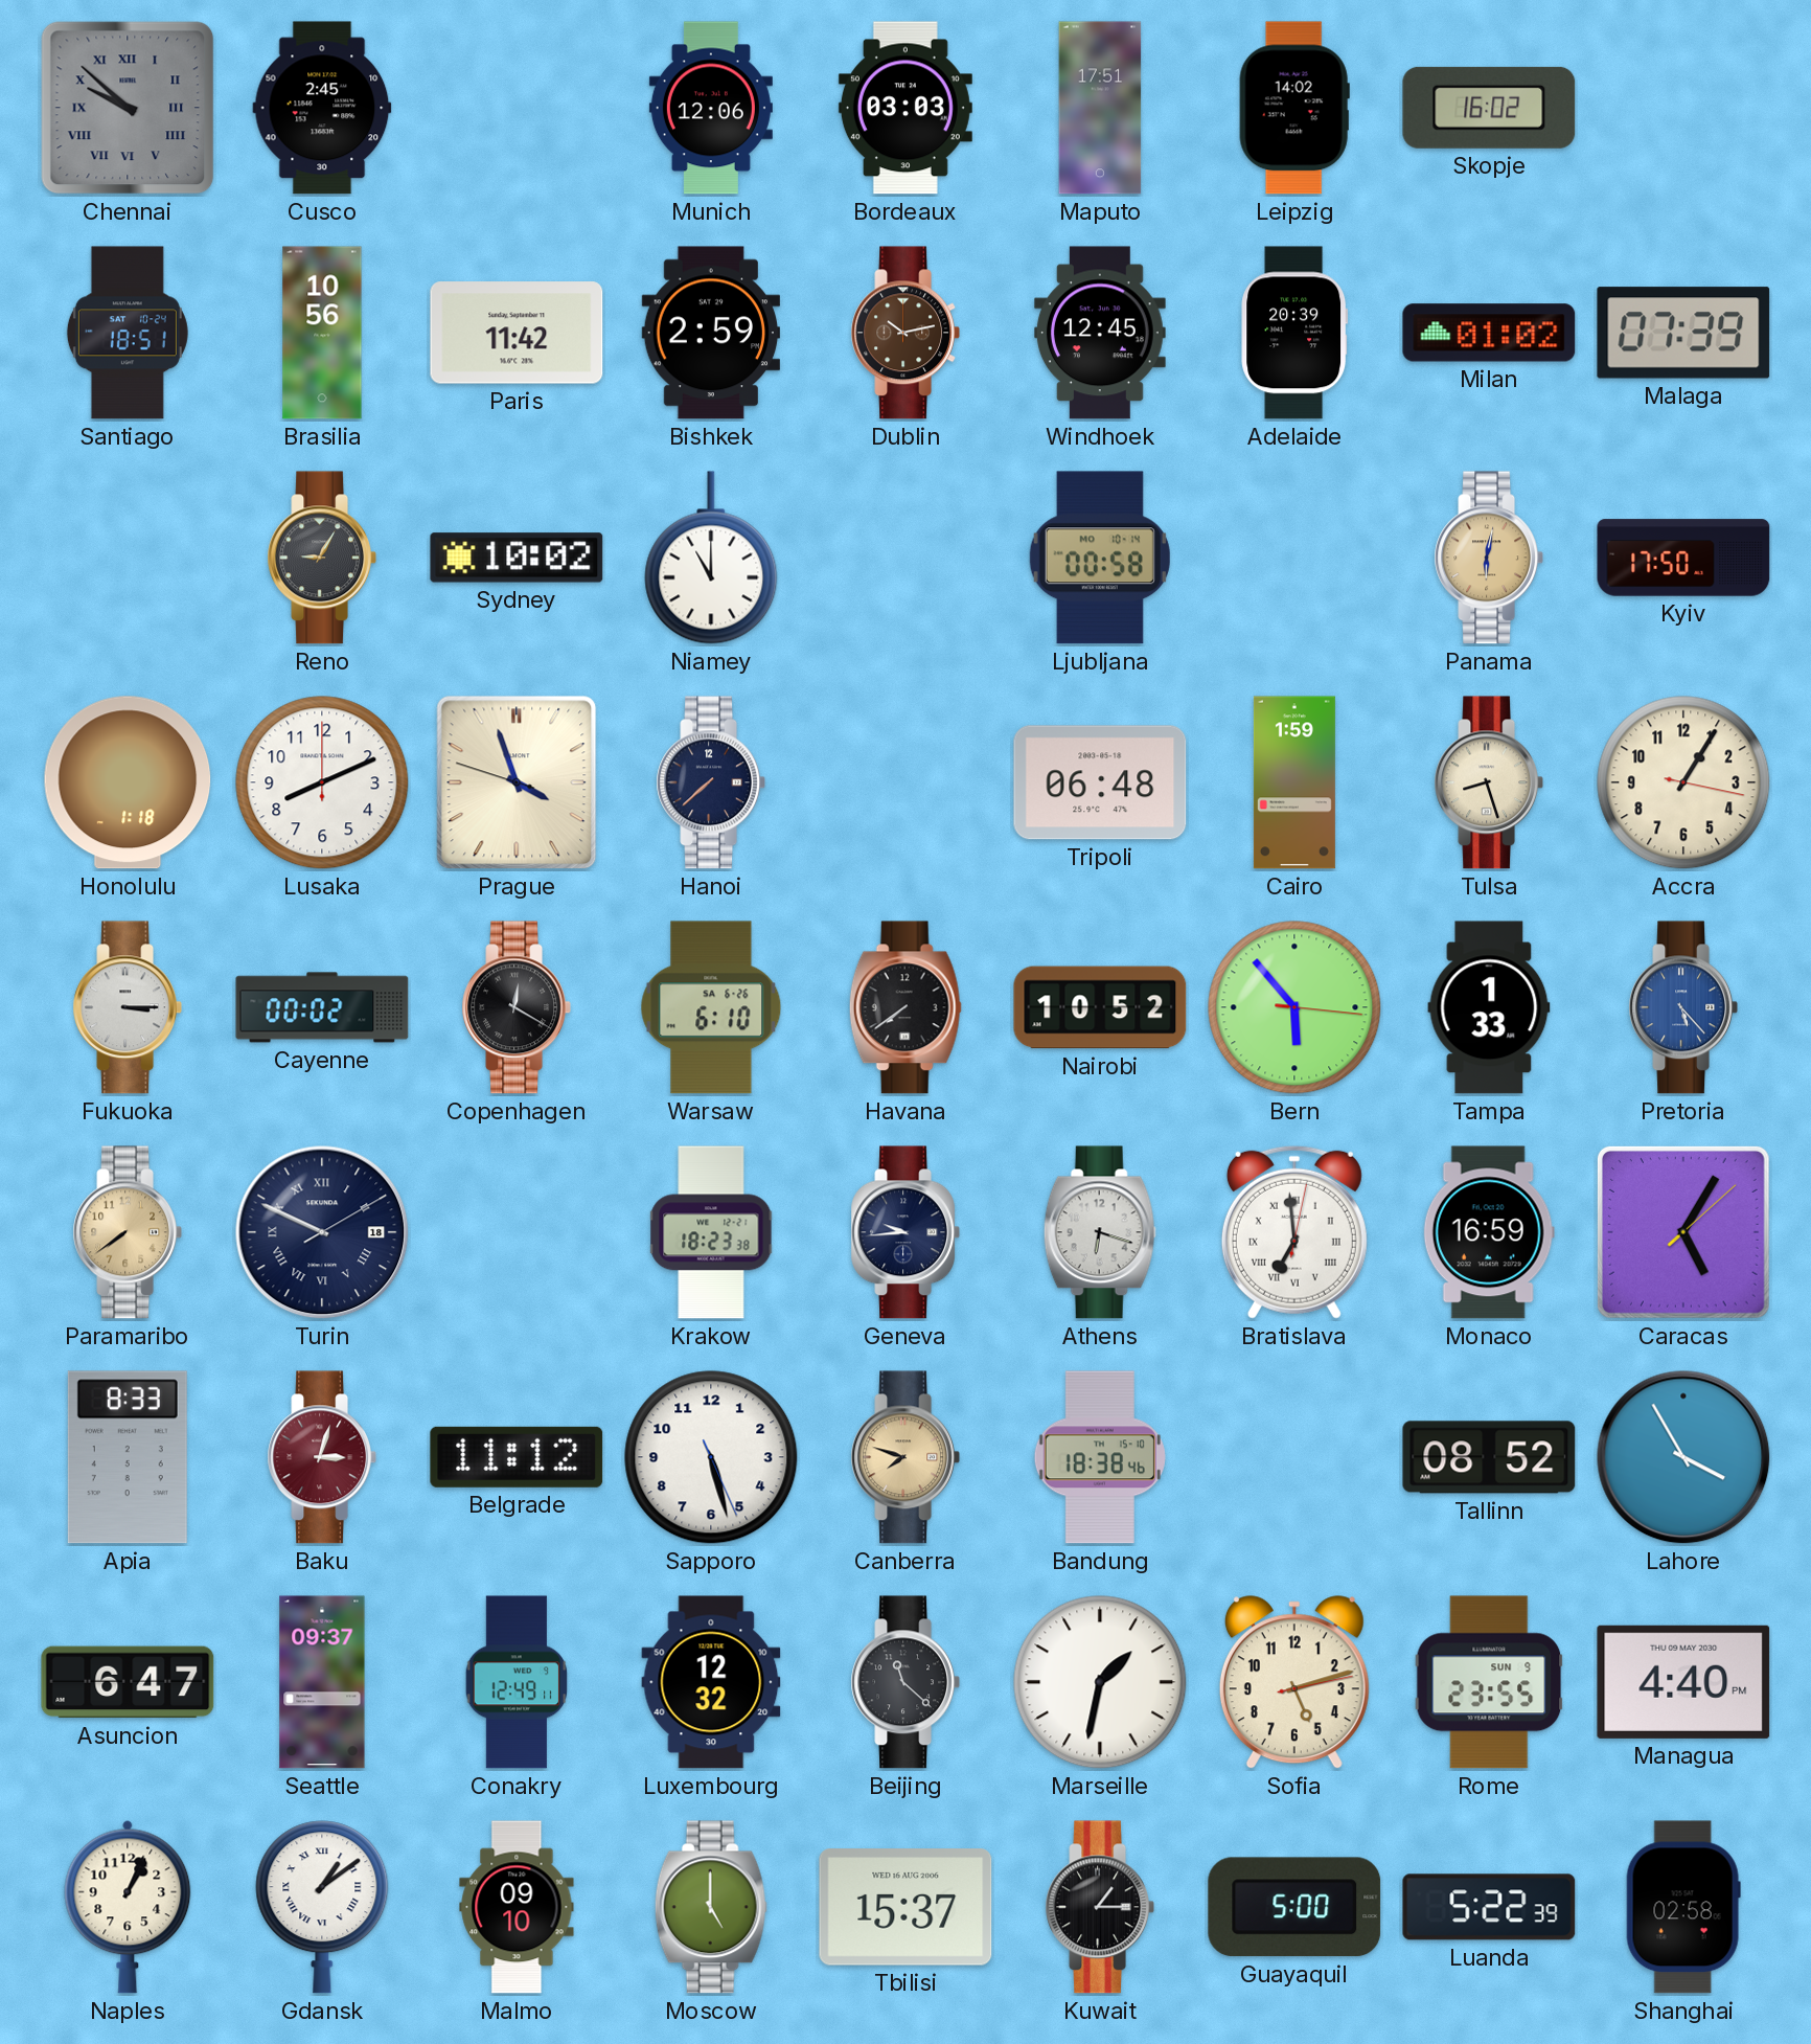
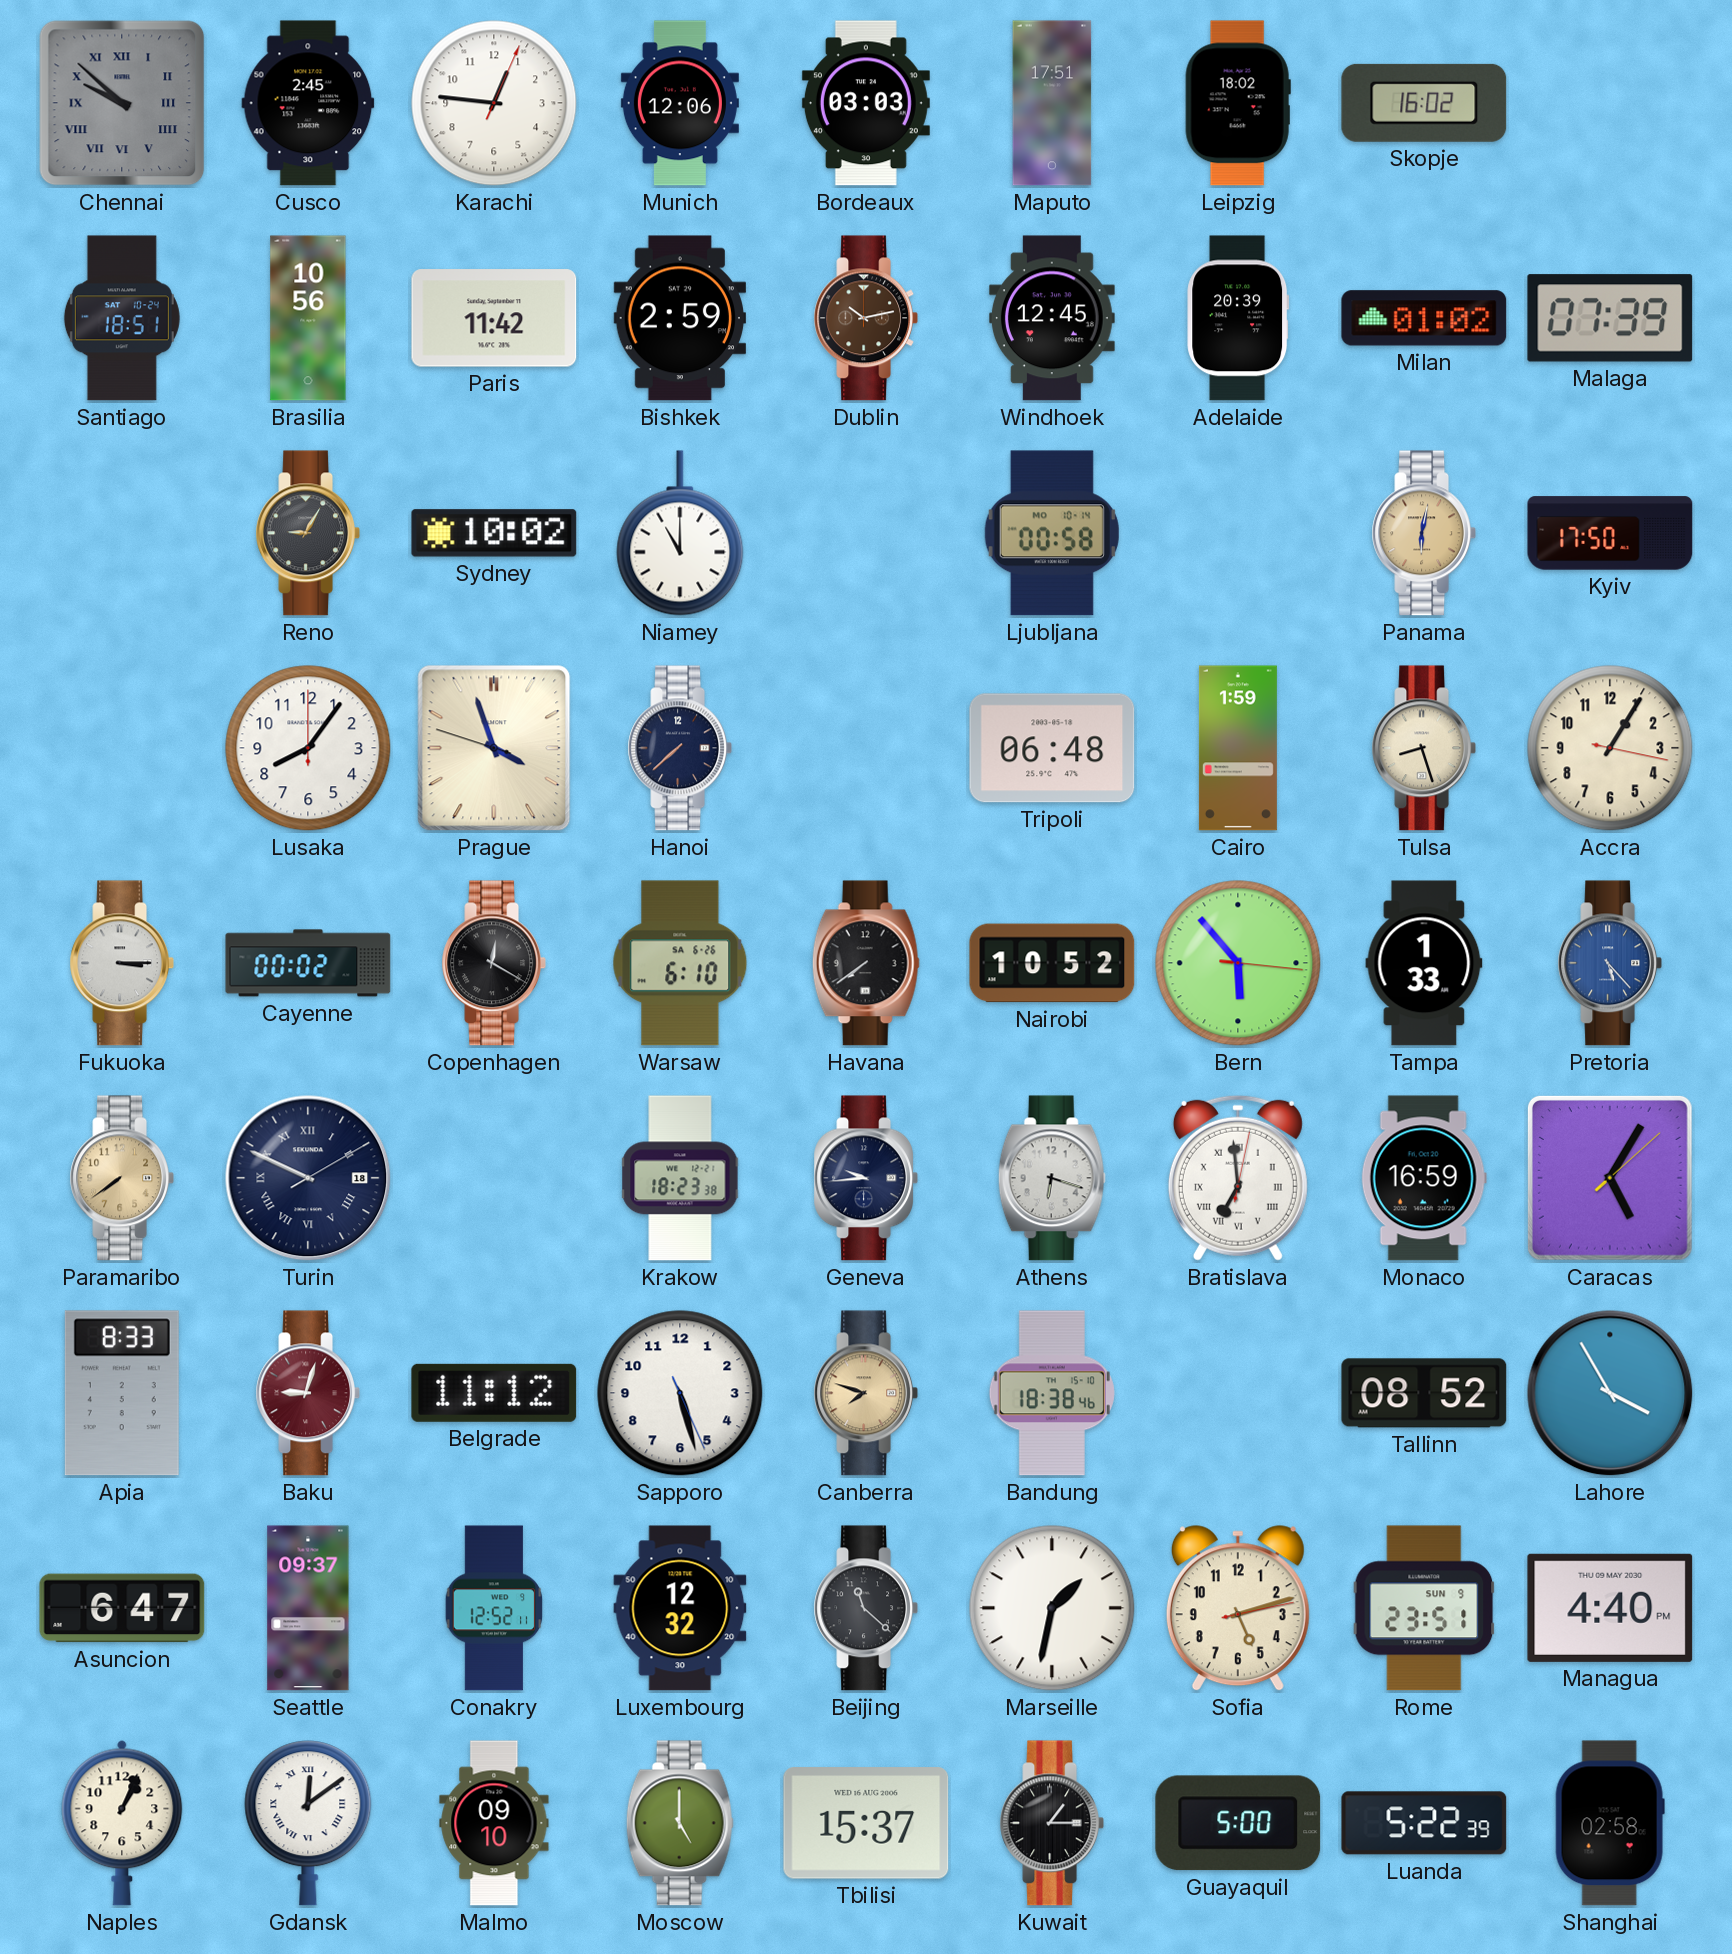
Karachi: none -> 12:46
Leipzig: 14:02 -> 18:02
Honolulu: 1:18 -> none
Lusaka: 8:11 -> 8:06
Baku: 3:03 -> 9:03
Conakry: 12:49 -> 12:52
Rome: 23:55 -> 23:51
Gdansk: 1:09 -> 12:09
